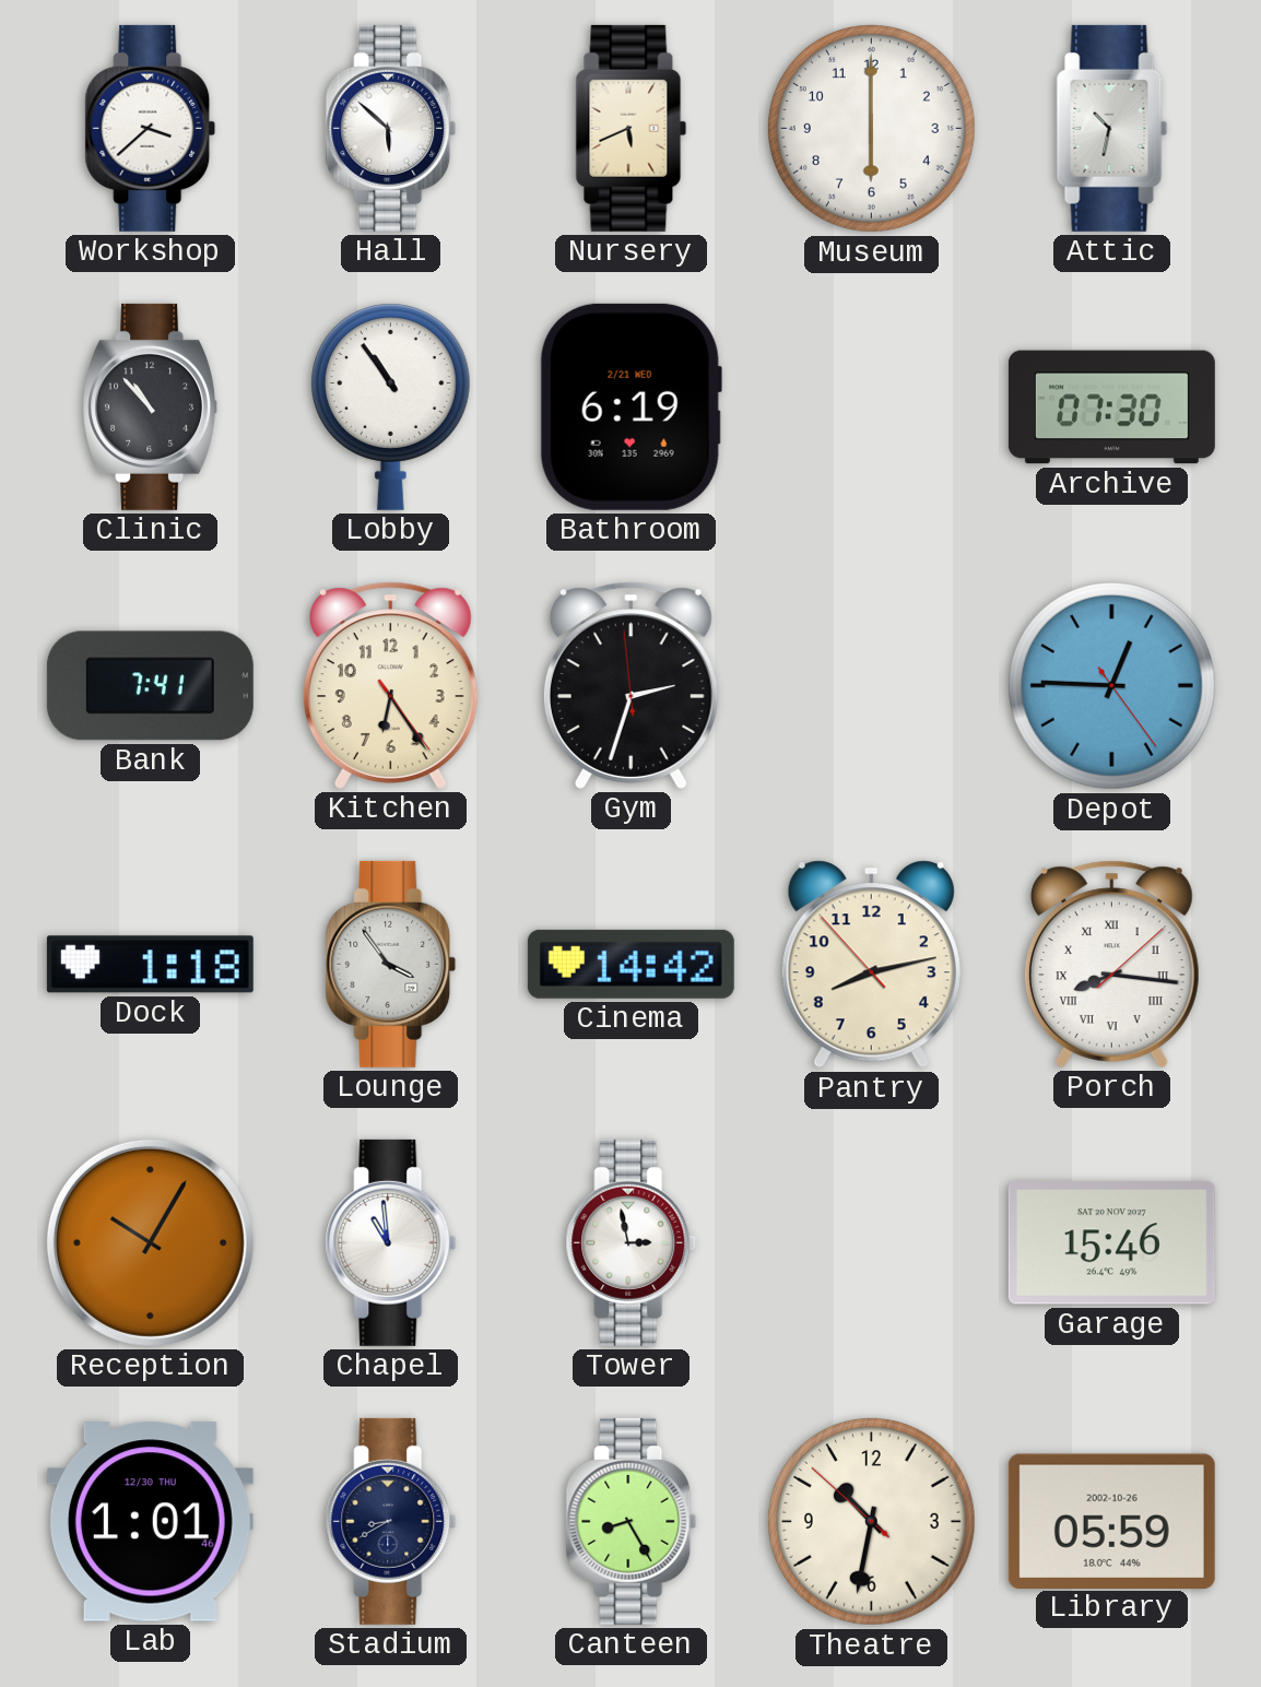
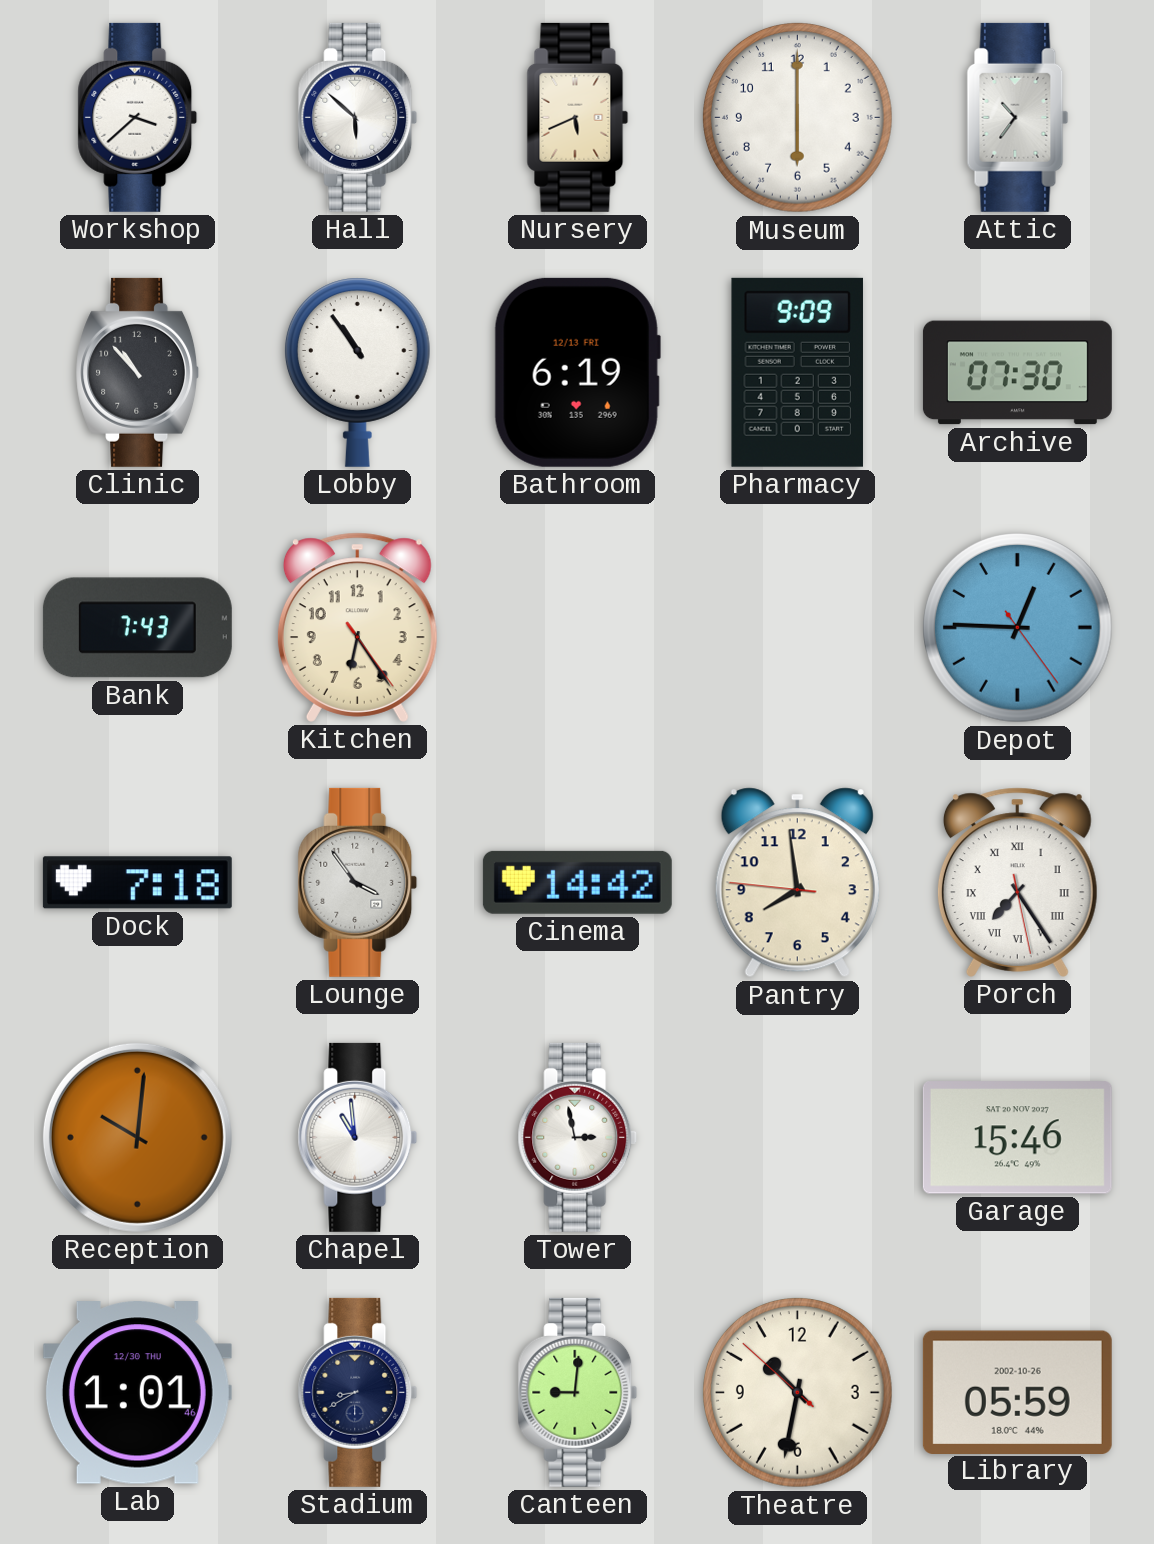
Attic: 10:32 -> 10:36
Bathroom date: 2/21 WED -> 12/13 FRI
Pharmacy: none -> 9:09
Bank: 7:41 -> 7:43
Gym: 2:32 -> none
Dock: 1:18 -> 7:18
Pantry: 8:12 -> 7:58
Porch: 8:16 -> 7:24
Reception: 10:05 -> 10:01
Canteen: 8:25 -> 9:01
